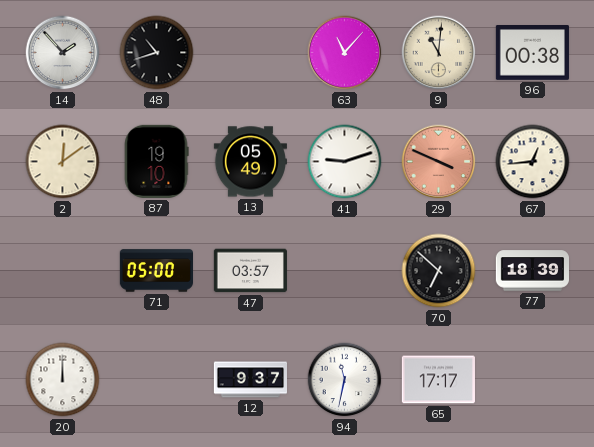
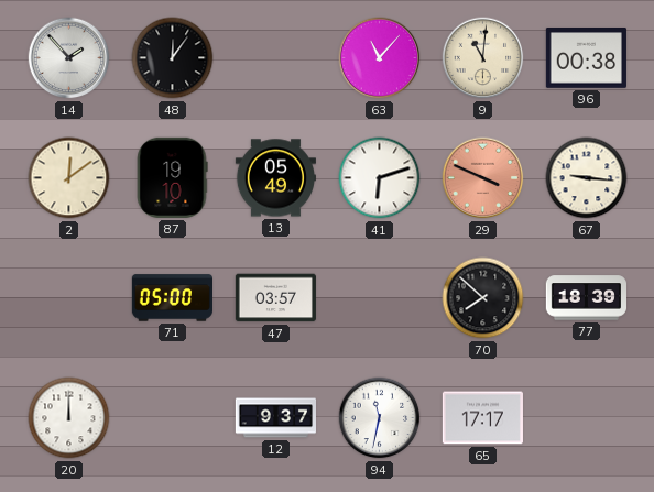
48: 10:42 -> 12:06
41: 9:12 -> 6:12
67: 12:44 -> 9:16
70: 6:52 -> 7:52
